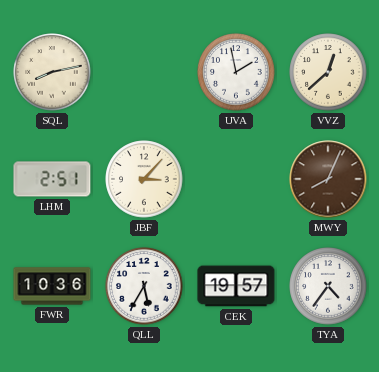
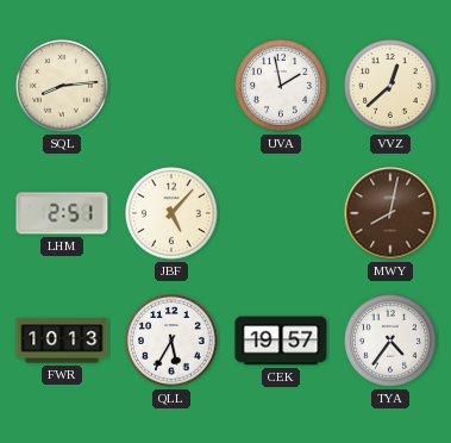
SQL: 8:13 -> 8:14
JBF: 3:07 -> 5:07
MWY: 8:04 -> 8:02
FWR: 10:36 -> 10:13
